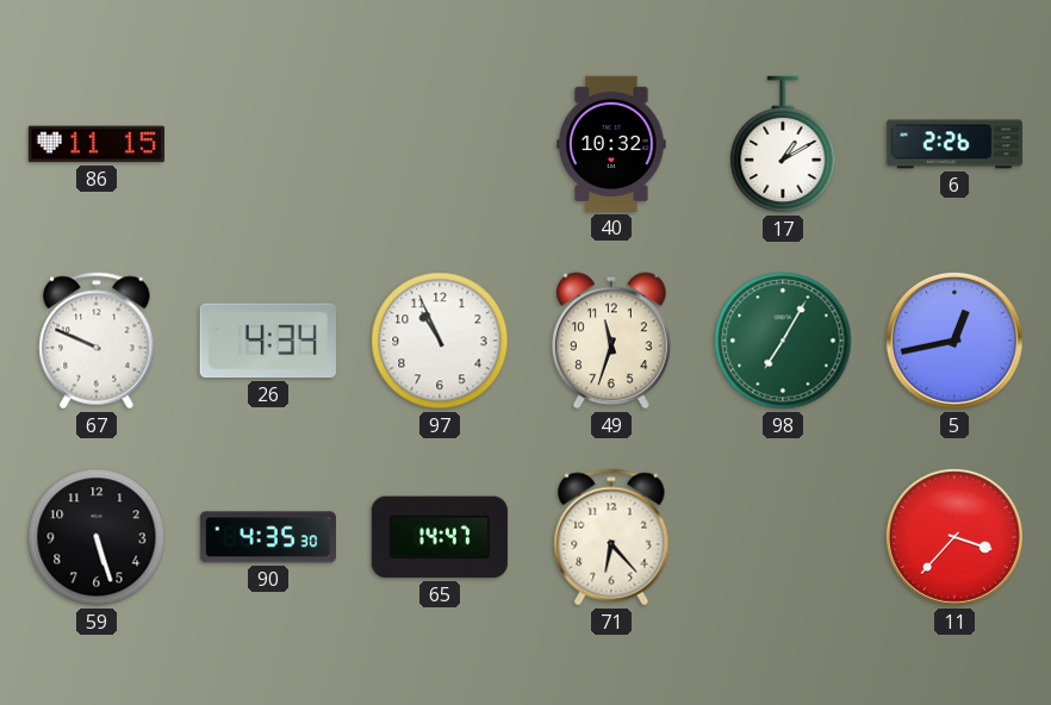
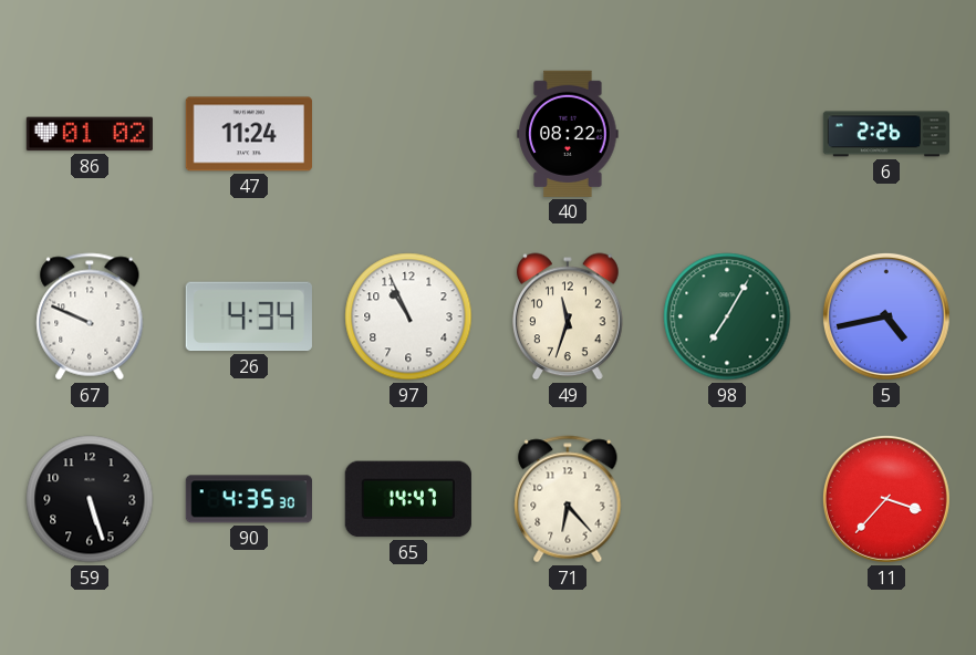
86: 11:15 -> 01:02
47: none -> 11:24
40: 10:32 -> 08:22
17: 1:10 -> none
5: 12:43 -> 4:43
